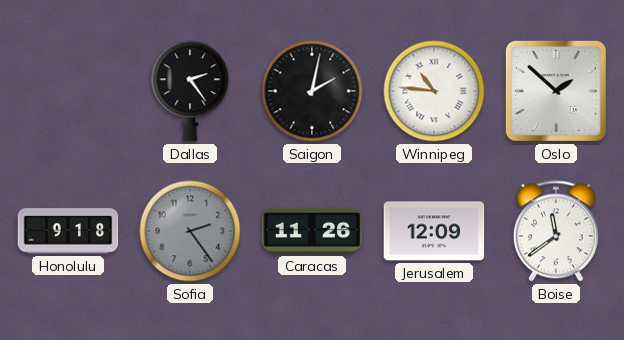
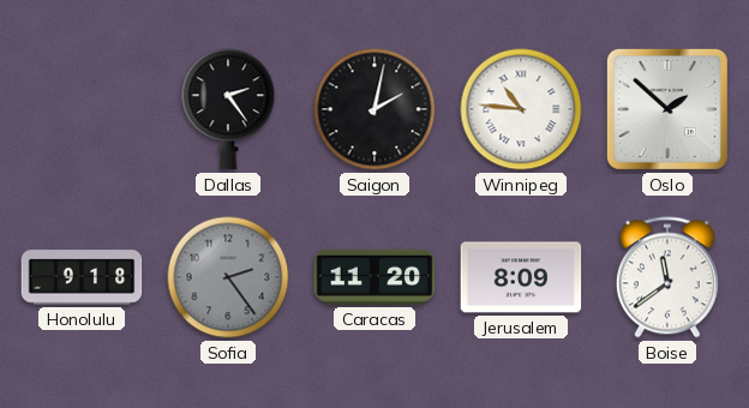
Caracas: 11:26 -> 11:20
Jerusalem: 12:09 -> 8:09
